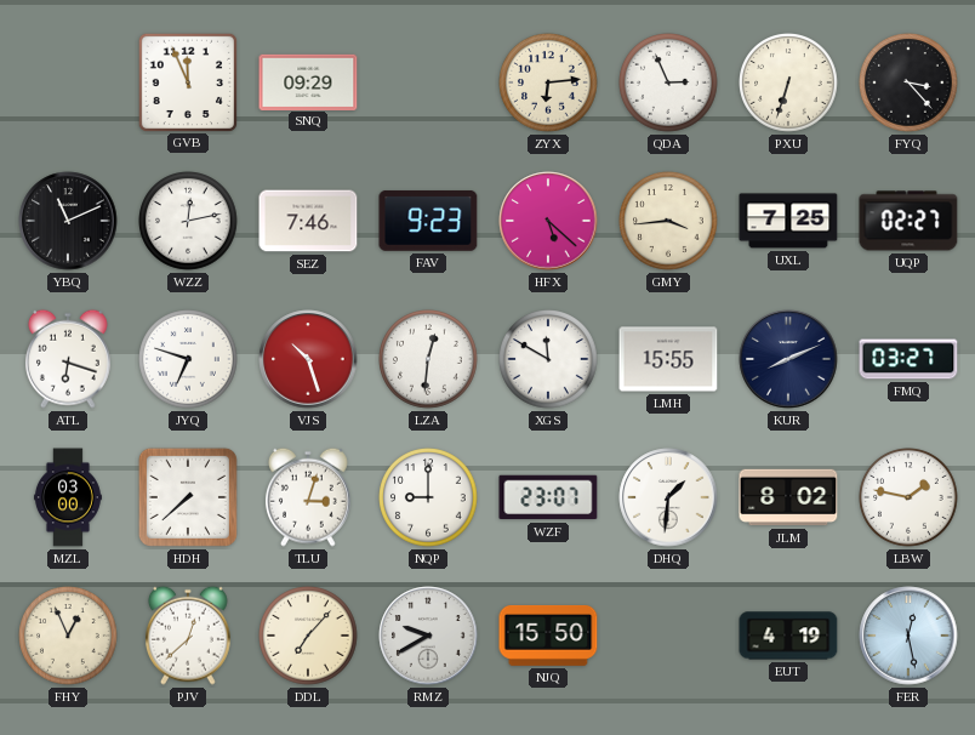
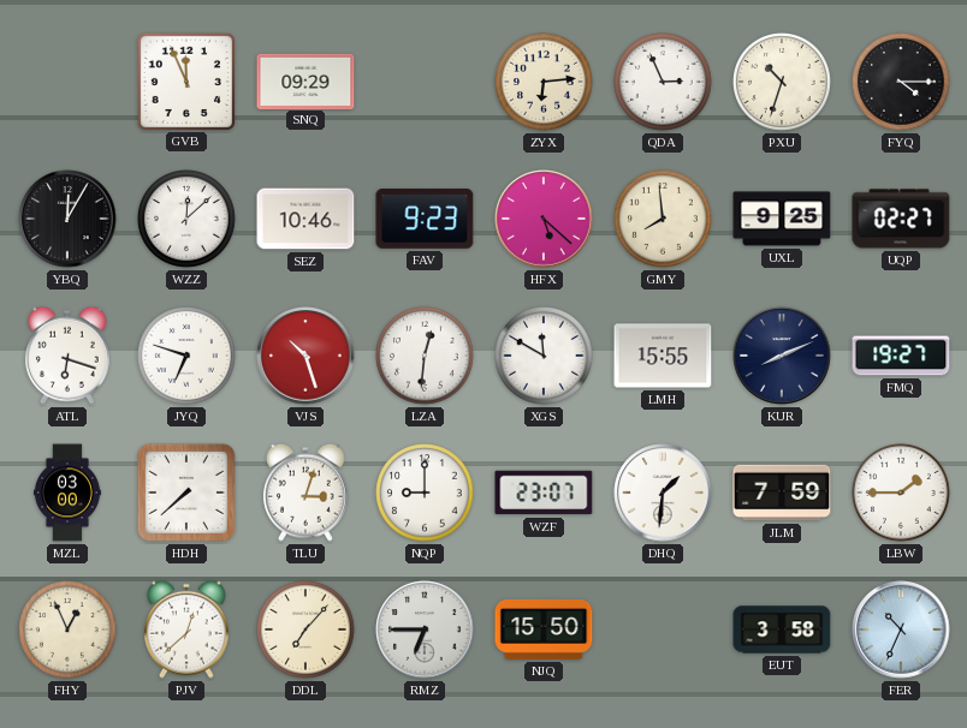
PXU: 6:33 -> 10:33
FYQ: 3:23 -> 4:15
YBQ: 11:11 -> 12:05
WZZ: 12:13 -> 12:08
SEZ: 7:46 -> 10:46
GMY: 3:44 -> 7:59
UXL: 7:25 -> 9:25
FMQ: 03:27 -> 19:27
JLM: 8:02 -> 7:59
LBW: 1:47 -> 1:45
RMZ: 9:40 -> 6:45
EUT: 4:19 -> 3:58
FER: 12:28 -> 10:34
